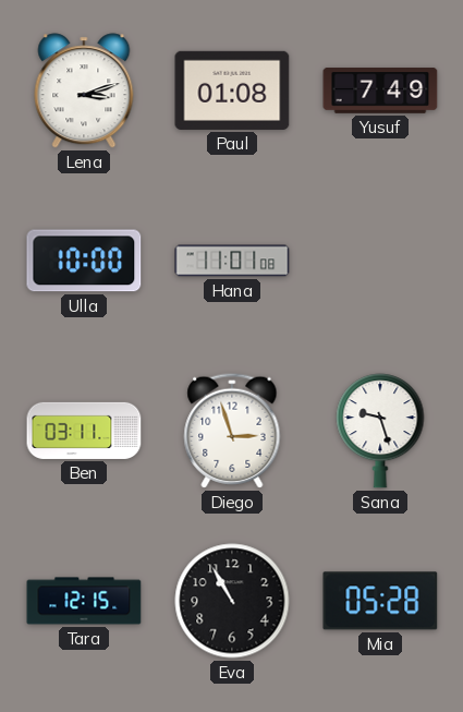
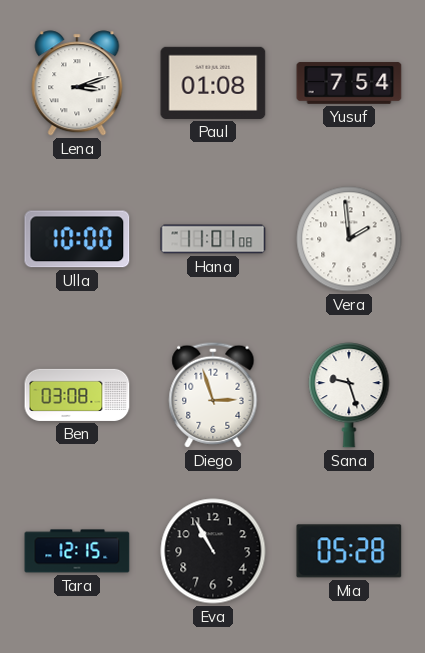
Yusuf: 7:49 -> 7:54
Vera: none -> 1:59
Ben: 03:11 -> 03:08
